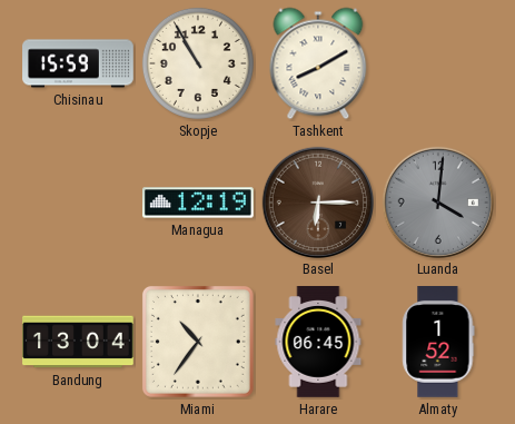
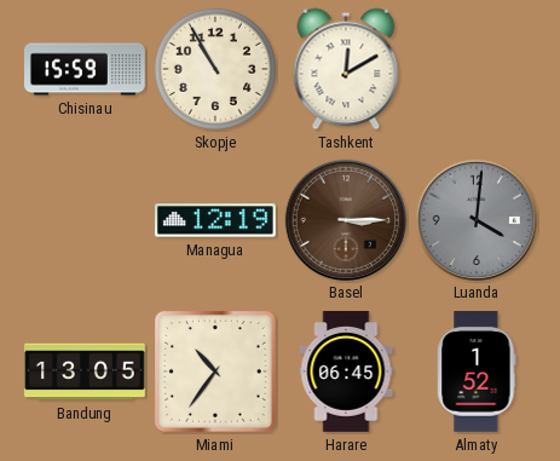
Tashkent: 8:10 -> 12:10
Basel: 6:15 -> 3:15
Bandung: 13:04 -> 13:05
